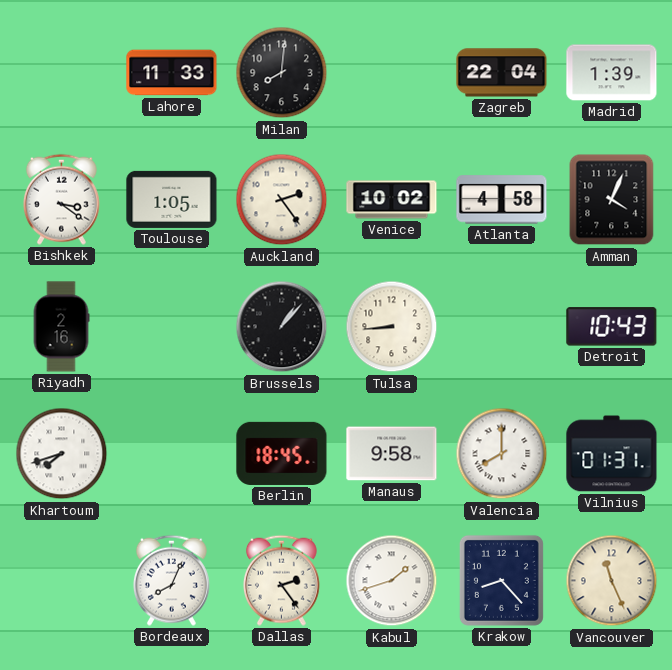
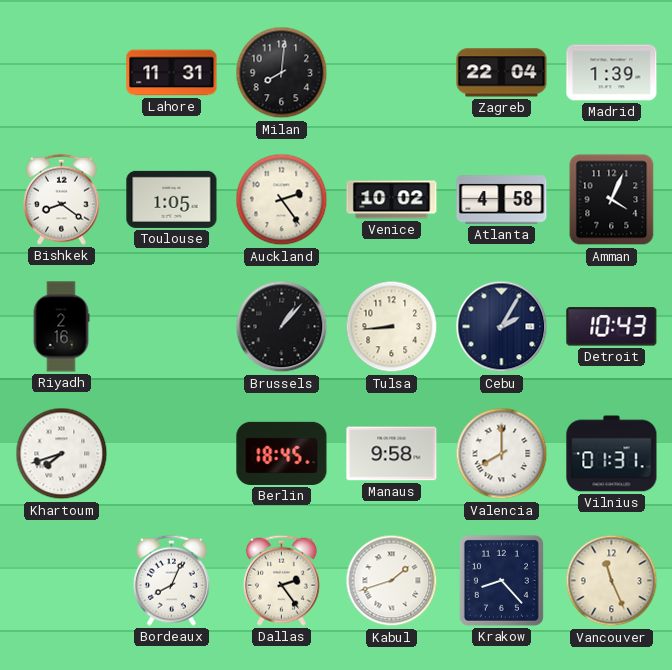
Lahore: 11:33 -> 11:31
Bishkek: 3:21 -> 8:21
Cebu: none -> 2:05
